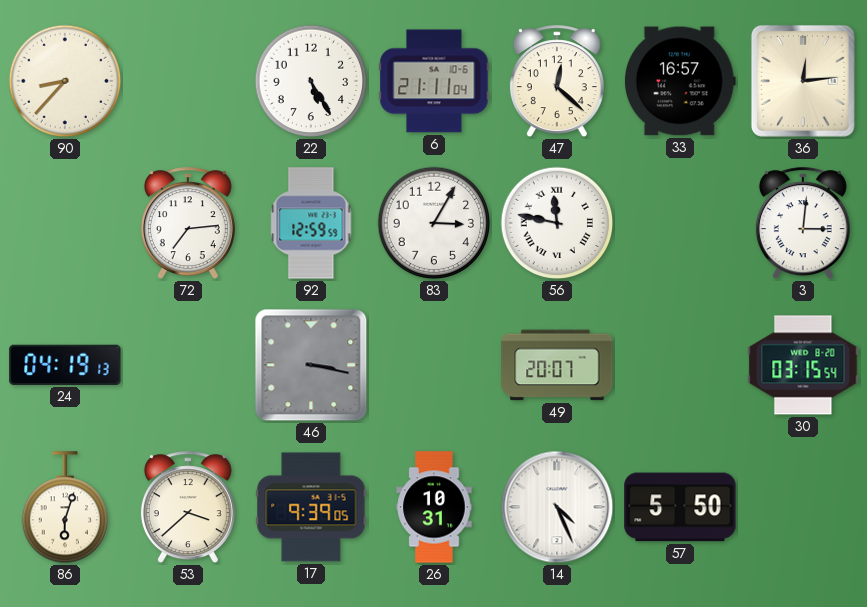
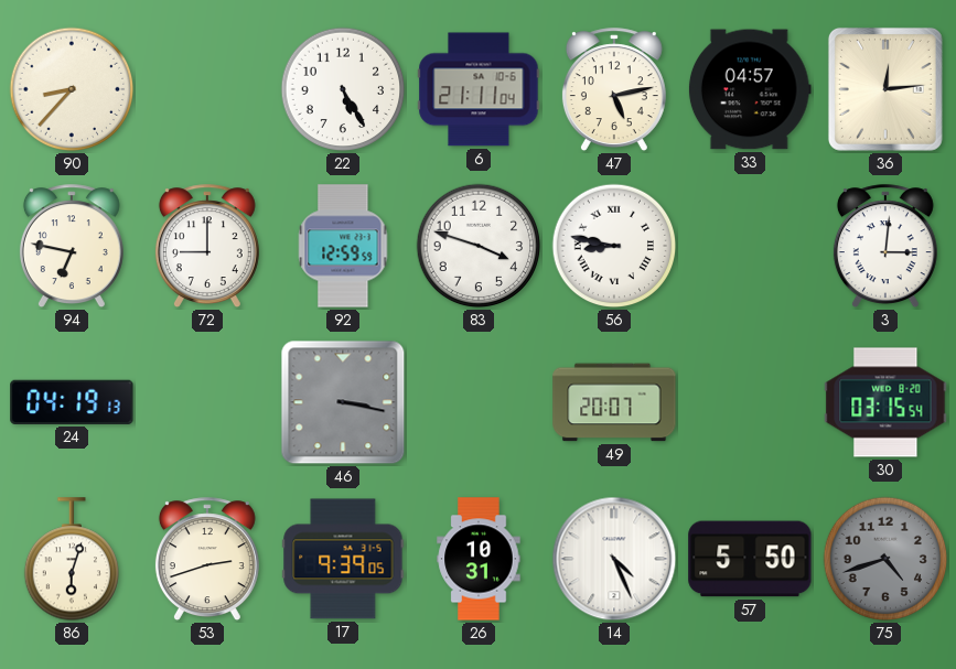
47: 12:22 -> 5:13
33: 16:57 -> 04:57
94: none -> 6:47
72: 7:14 -> 9:00
83: 3:05 -> 3:48
56: 11:47 -> 8:47
53: 3:38 -> 2:42
75: none -> 4:42
